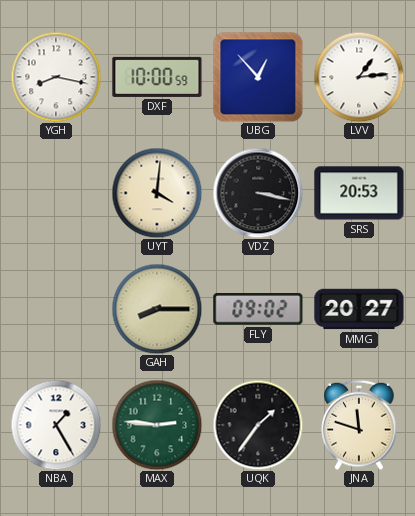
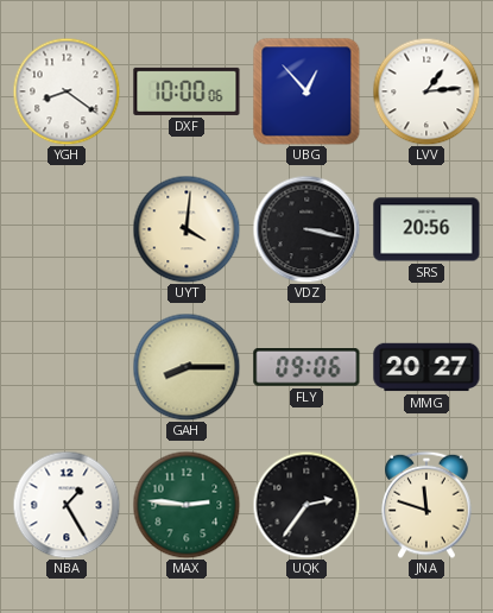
YGH: 8:17 -> 8:21
DXF: 10:00:59 -> 10:00:06
SRS: 20:53 -> 20:56
FLY: 09:02 -> 09:06
UQK: 1:36 -> 2:36
